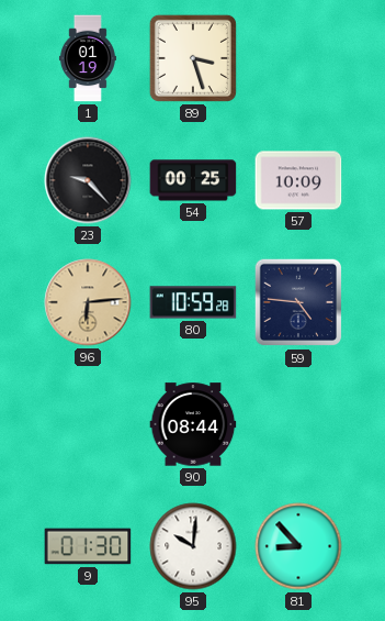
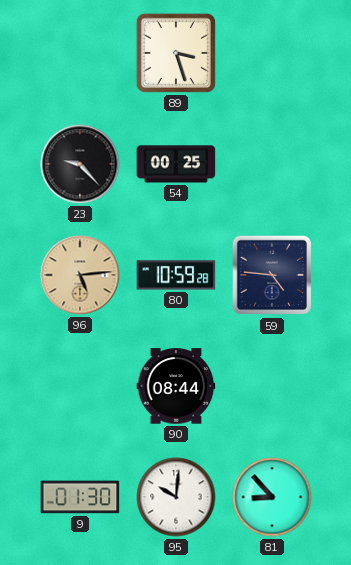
1: 01:19 -> none
57: 10:09 -> none
96: 6:14 -> 5:14
